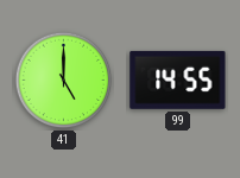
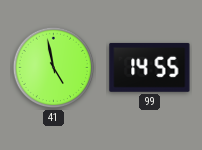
41: 5:00 -> 4:58
